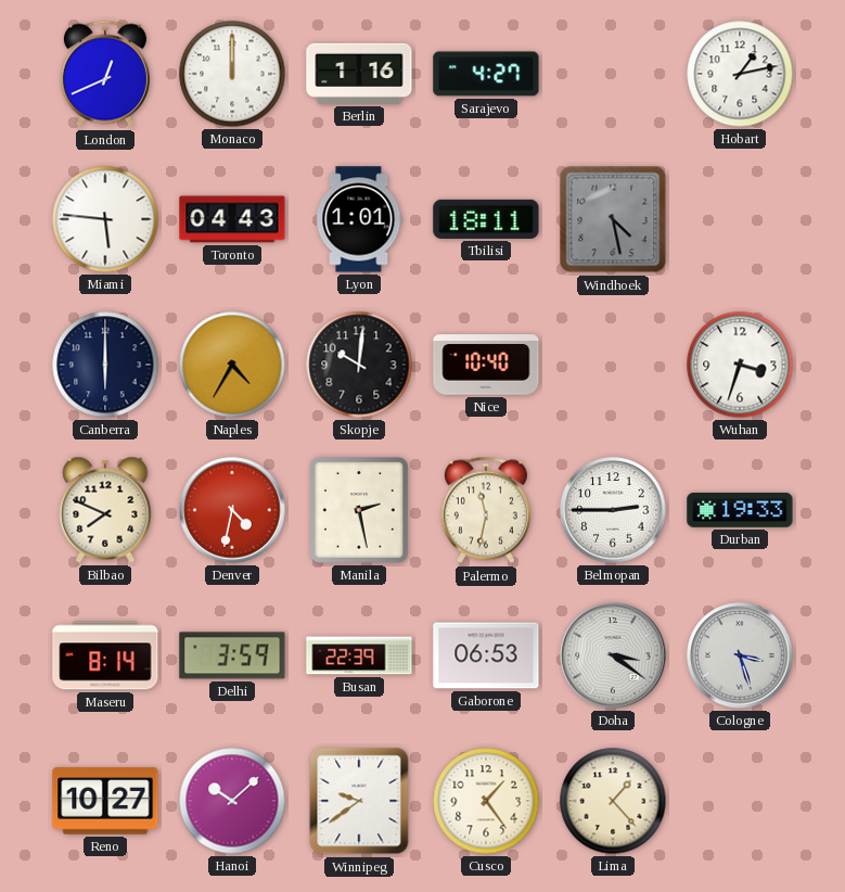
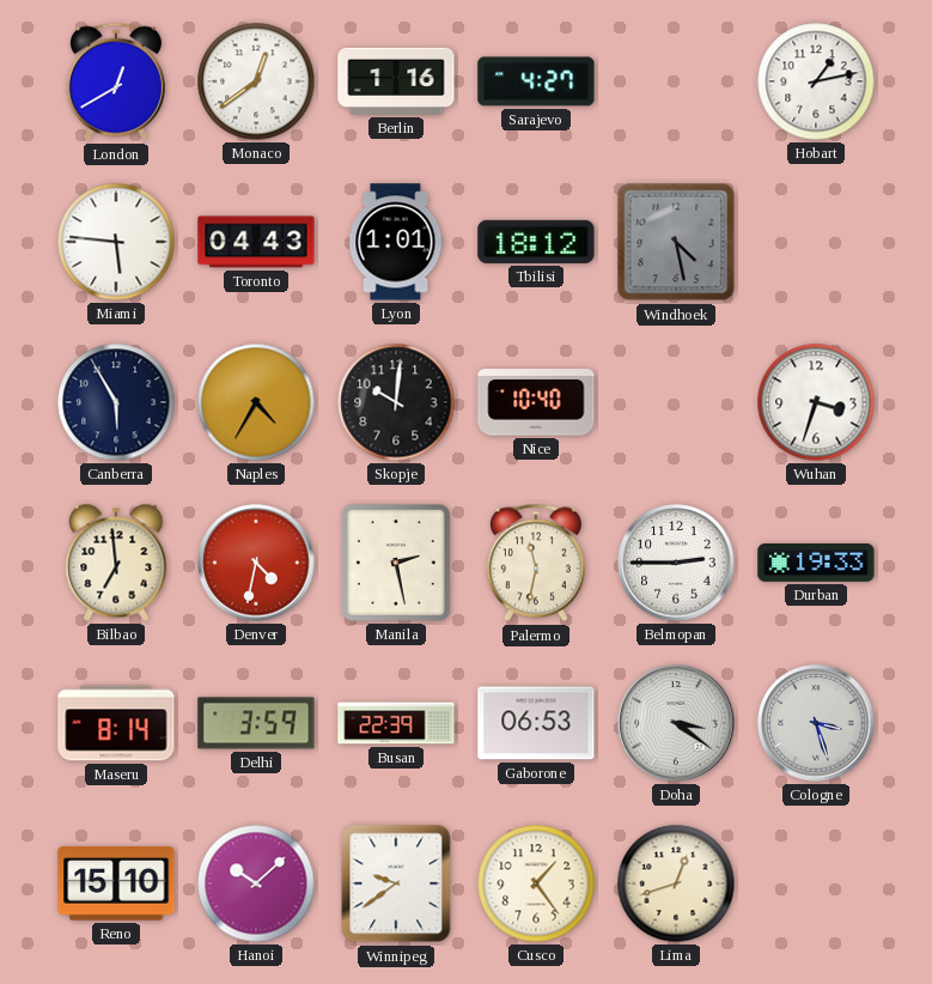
London: 12:41 -> 12:40
Monaco: 12:00 -> 12:39
Tbilisi: 18:11 -> 18:12
Canberra: 6:00 -> 5:55
Bilbao: 7:49 -> 6:59
Reno: 10:27 -> 15:10
Lima: 1:23 -> 12:42
